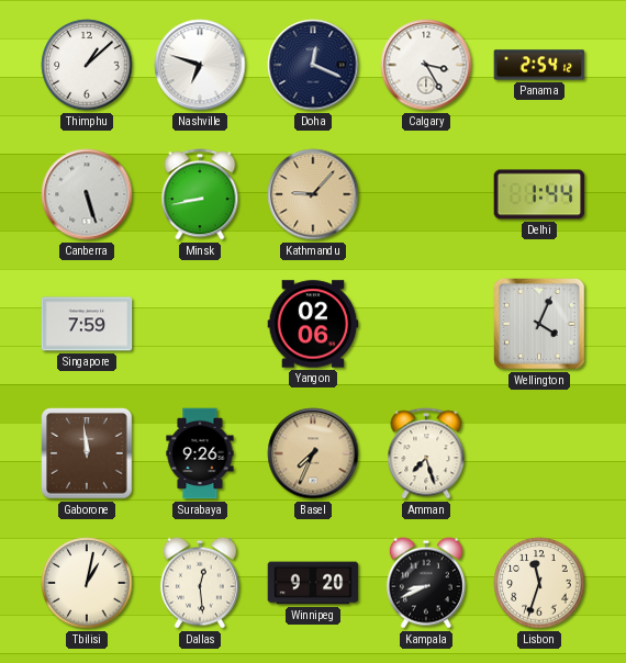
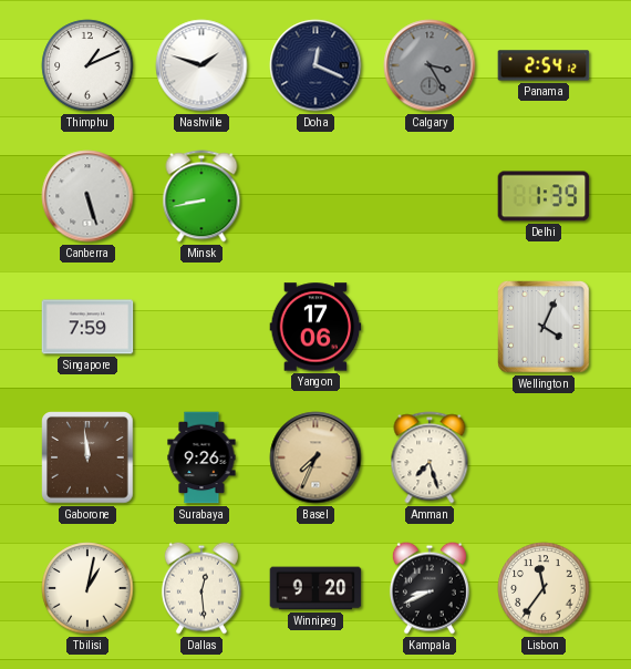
Thimphu: 1:08 -> 1:11
Nashville: 6:48 -> 1:48
Calgary dial: white -> grey
Kathmandu: 9:07 -> none
Delhi: 1:44 -> 1:39
Yangon: 02:06 -> 17:06
Lisbon: 11:33 -> 11:36
